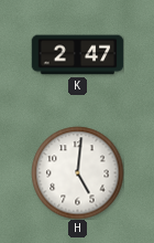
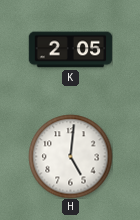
K: 2:47 -> 2:05
